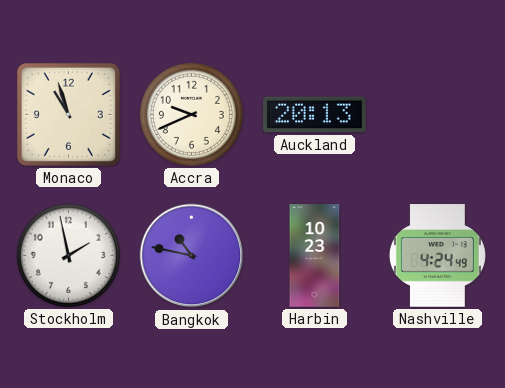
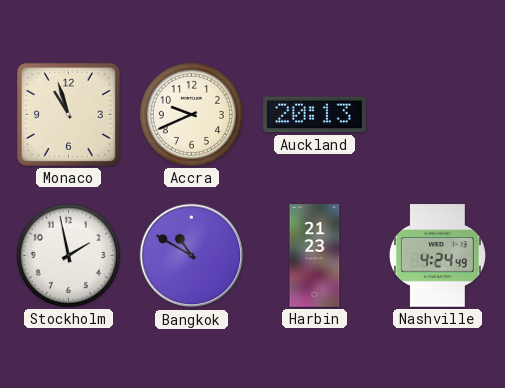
Bangkok: 10:47 -> 10:50
Harbin: 10:23 -> 21:23
